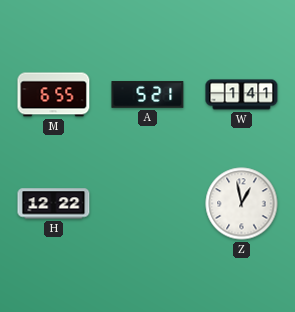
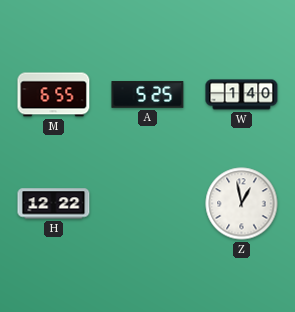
A: 5:21 -> 5:25
W: 1:41 -> 1:40
